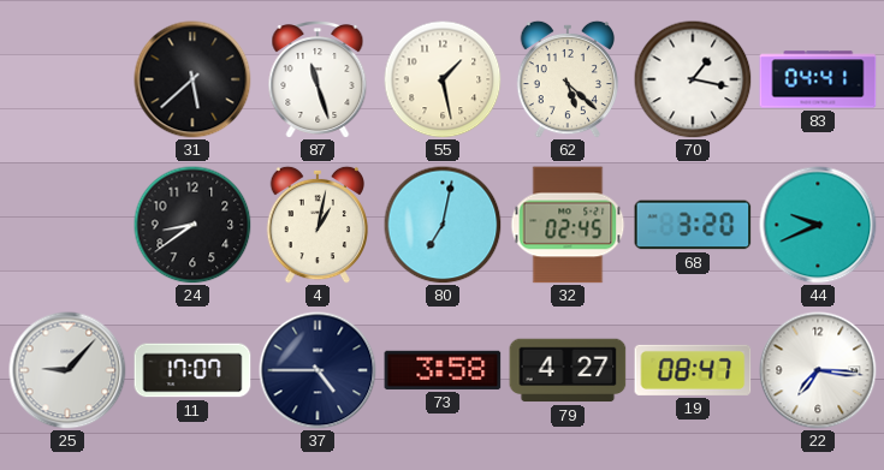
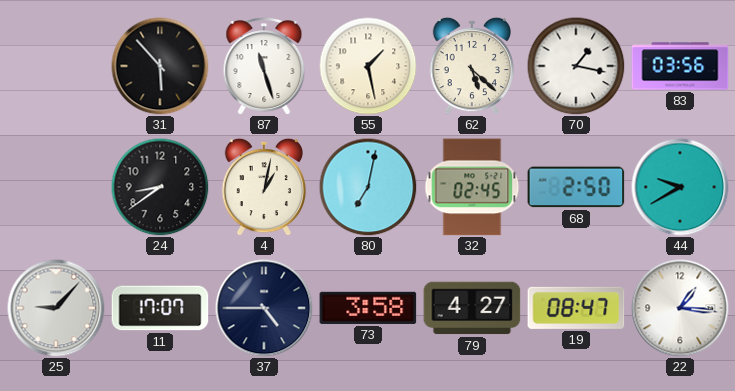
31: 5:38 -> 5:53
83: 04:41 -> 03:56
68: 3:20 -> 2:50
44: 9:41 -> 9:40
22: 7:16 -> 1:16
